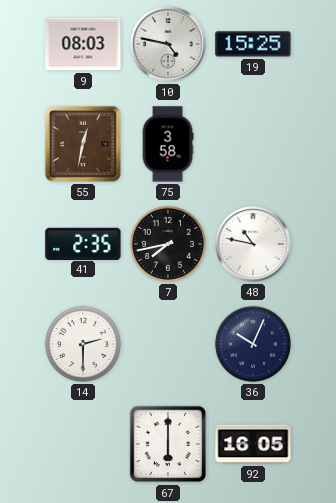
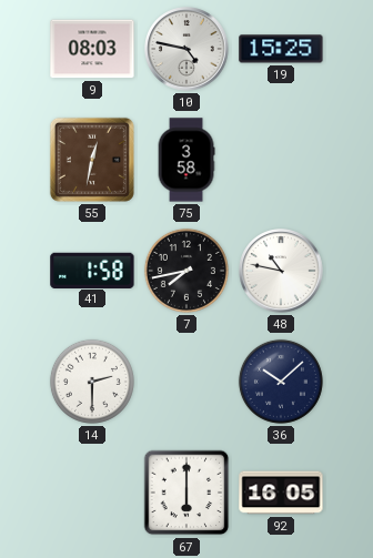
41: 2:35 -> 1:58
36: 10:04 -> 10:08
